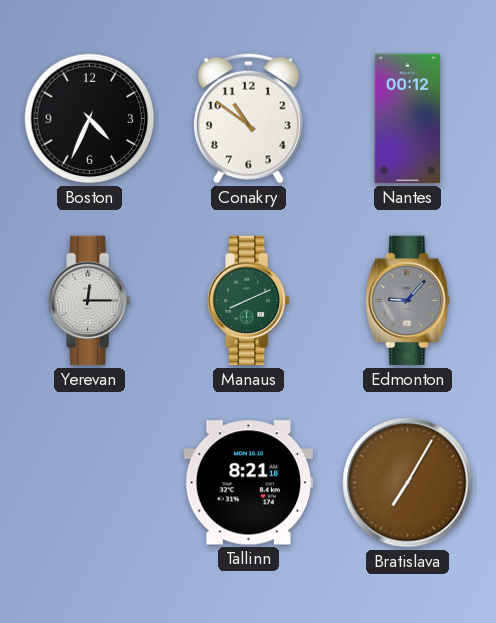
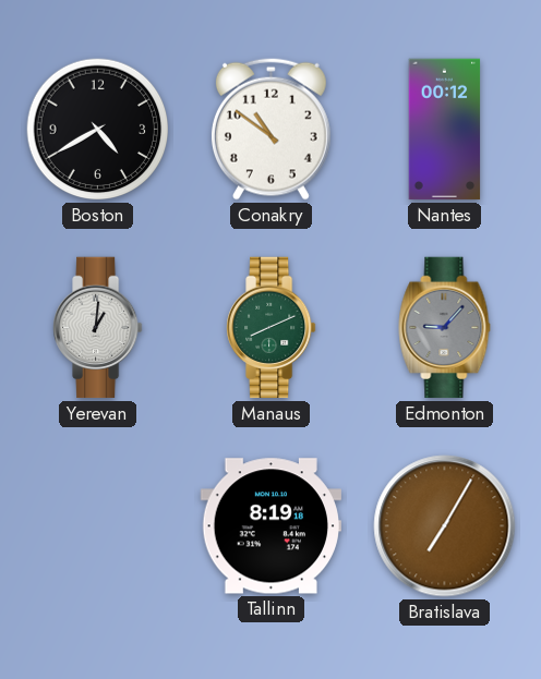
Boston: 4:34 -> 4:40
Yerevan: 12:15 -> 1:01
Tallinn: 8:21 -> 8:19
